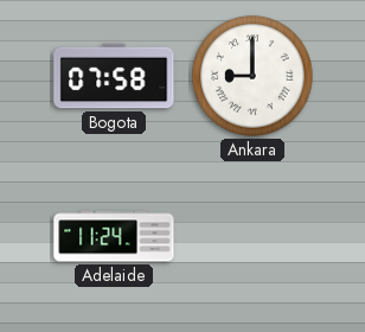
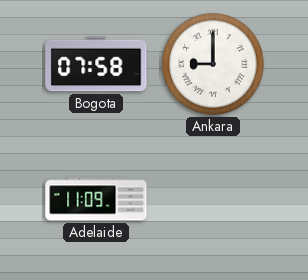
Adelaide: 11:24 -> 11:09
